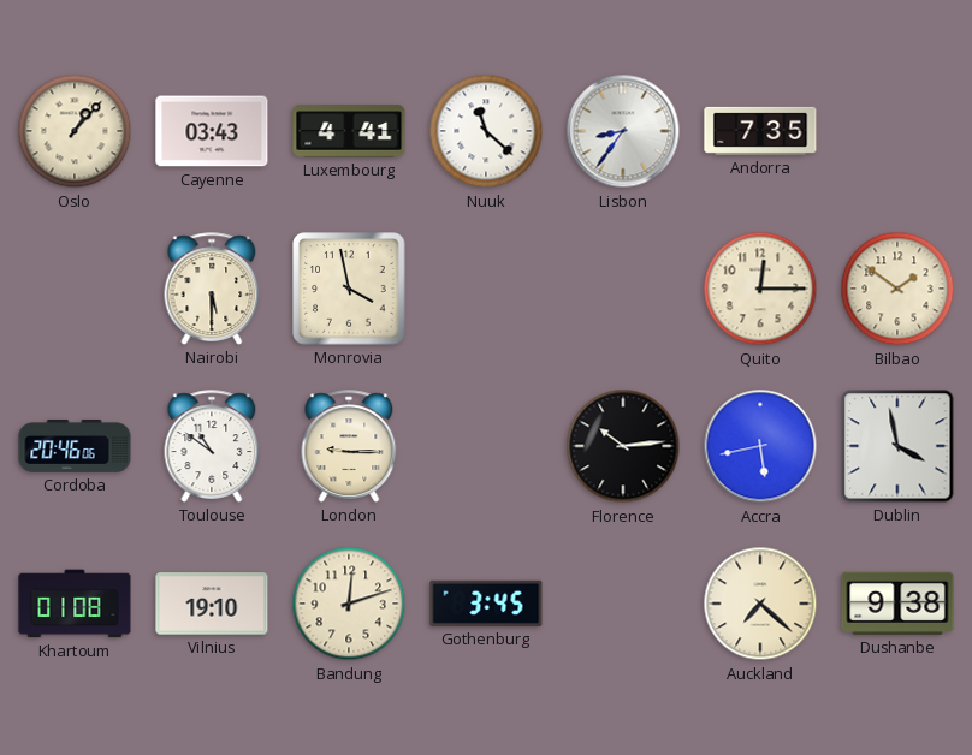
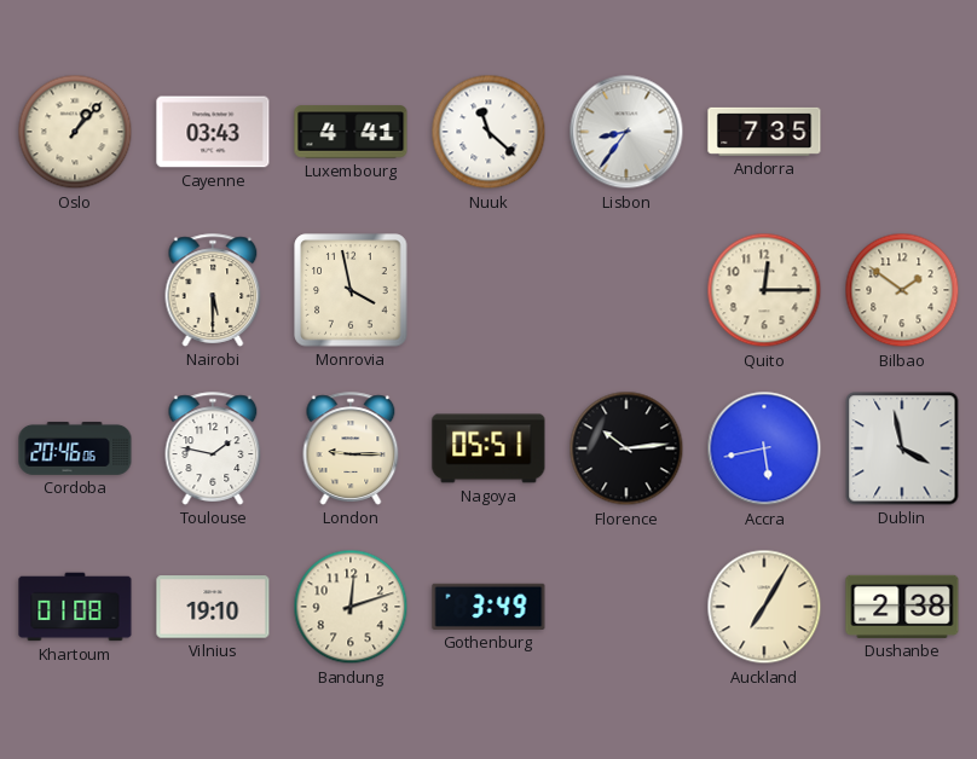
Toulouse: 10:51 -> 1:47
Nagoya: none -> 05:51
Gothenburg: 3:45 -> 3:49
Auckland: 7:22 -> 7:05
Dushanbe: 9:38 -> 2:38
